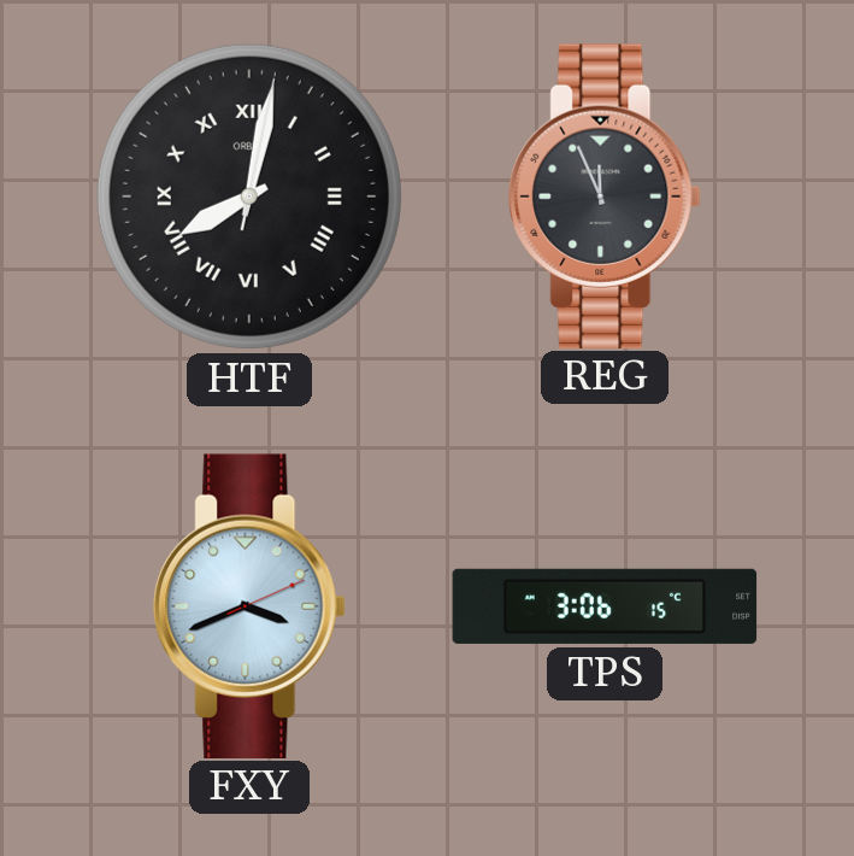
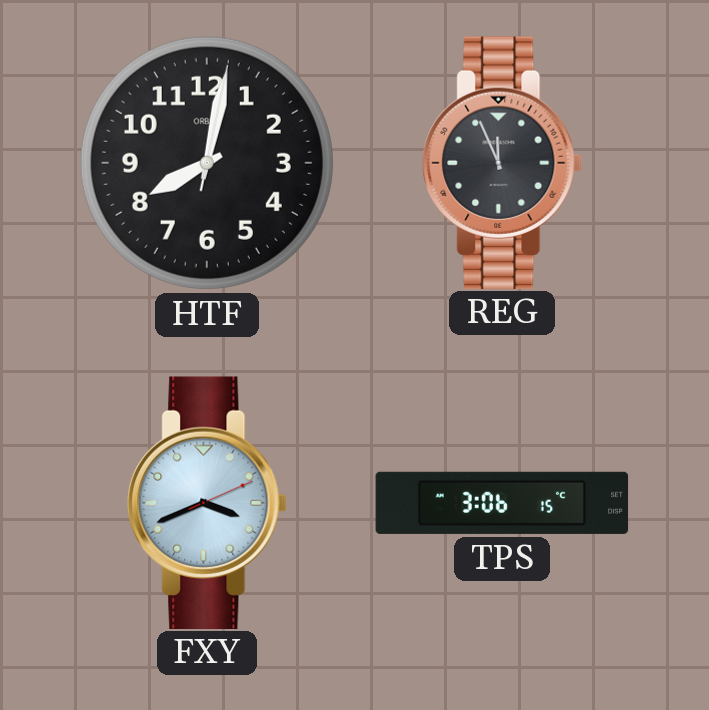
HTF numerals: Roman -> Arabic
